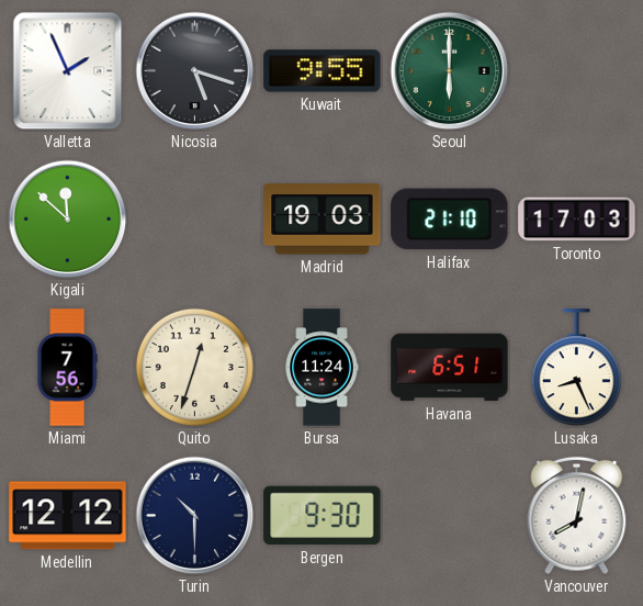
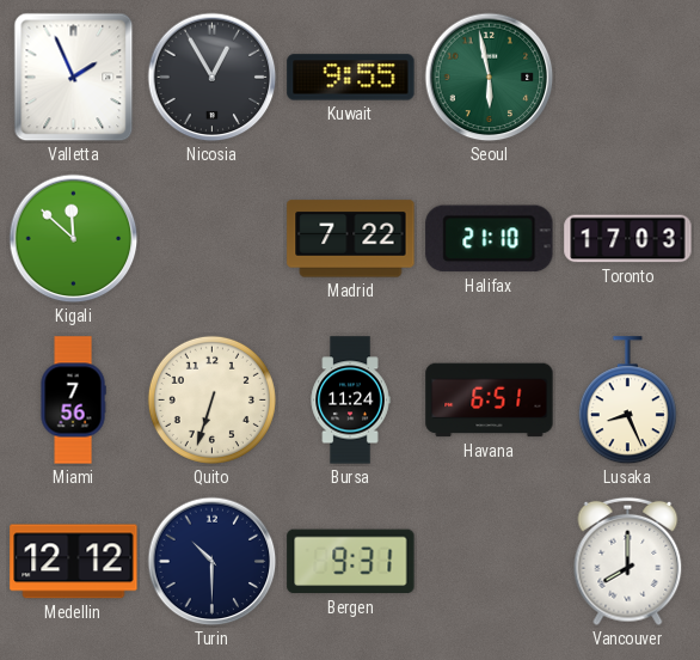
Nicosia: 5:18 -> 12:55
Seoul: 6:00 -> 5:58
Madrid: 19:03 -> 7:22
Quito: 12:33 -> 6:33
Bergen: 9:30 -> 9:31
Vancouver: 8:02 -> 8:00
